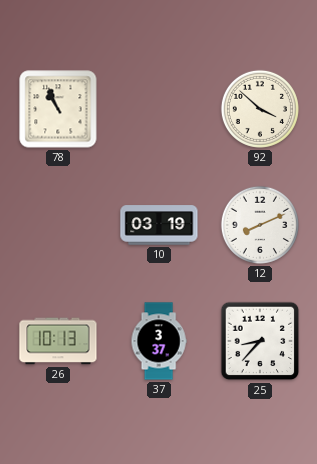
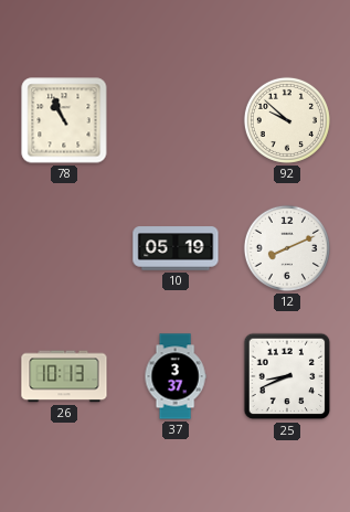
92: 3:52 -> 9:52
10: 03:19 -> 05:19
25: 8:37 -> 8:41
